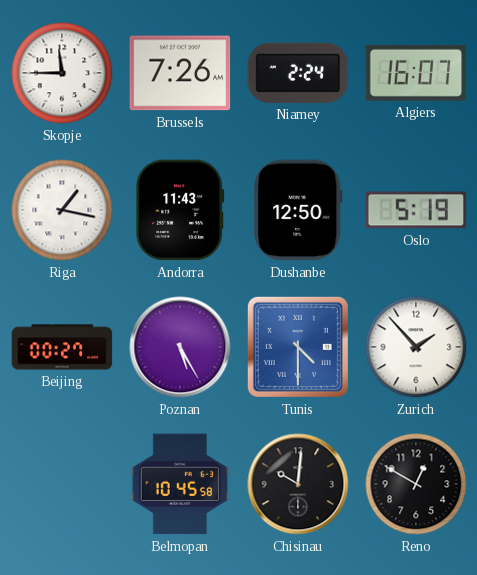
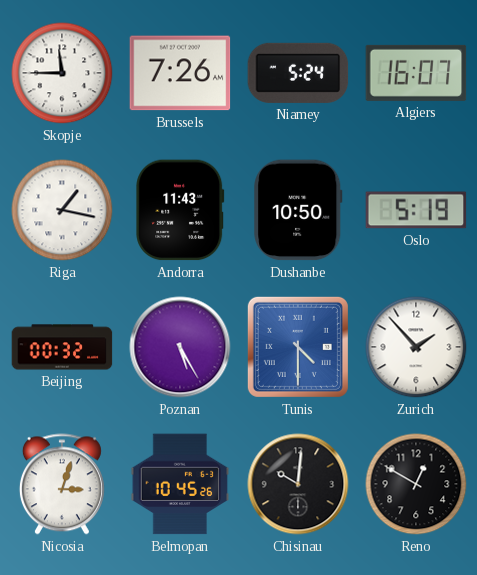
Niamey: 2:24 -> 5:24
Dushanbe: 12:50 -> 10:50
Beijing: 00:27 -> 00:32
Nicosia: none -> 3:03
Belmopan: 10:45:58 -> 10:45:26
